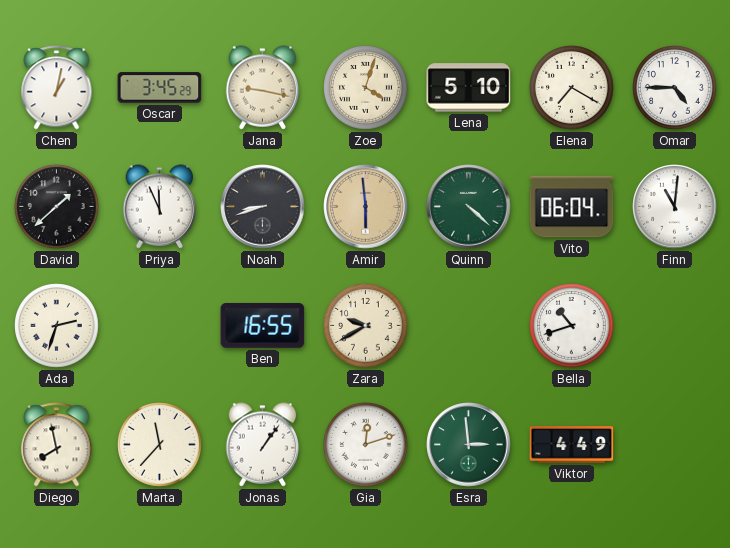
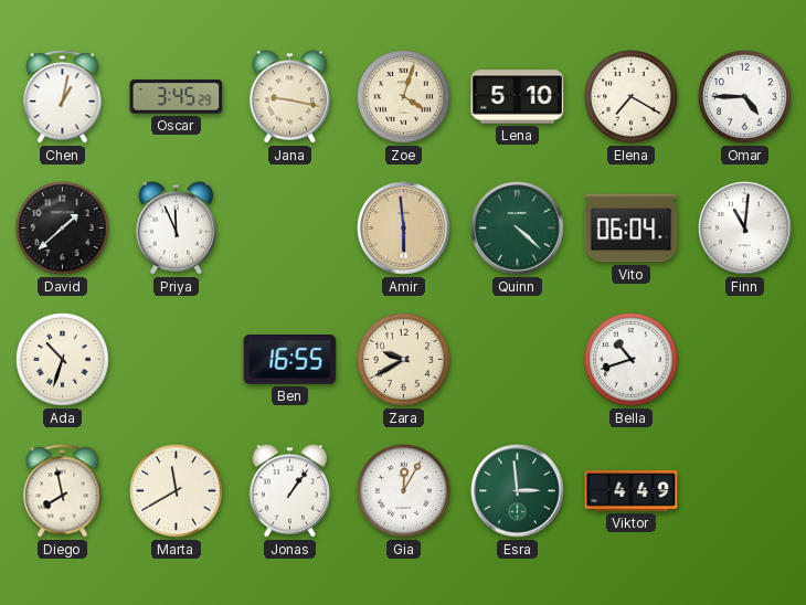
Noah: 8:42 -> none
Ada: 2:33 -> 10:33
Marta: 11:37 -> 11:40
Gia: 12:12 -> 12:05
